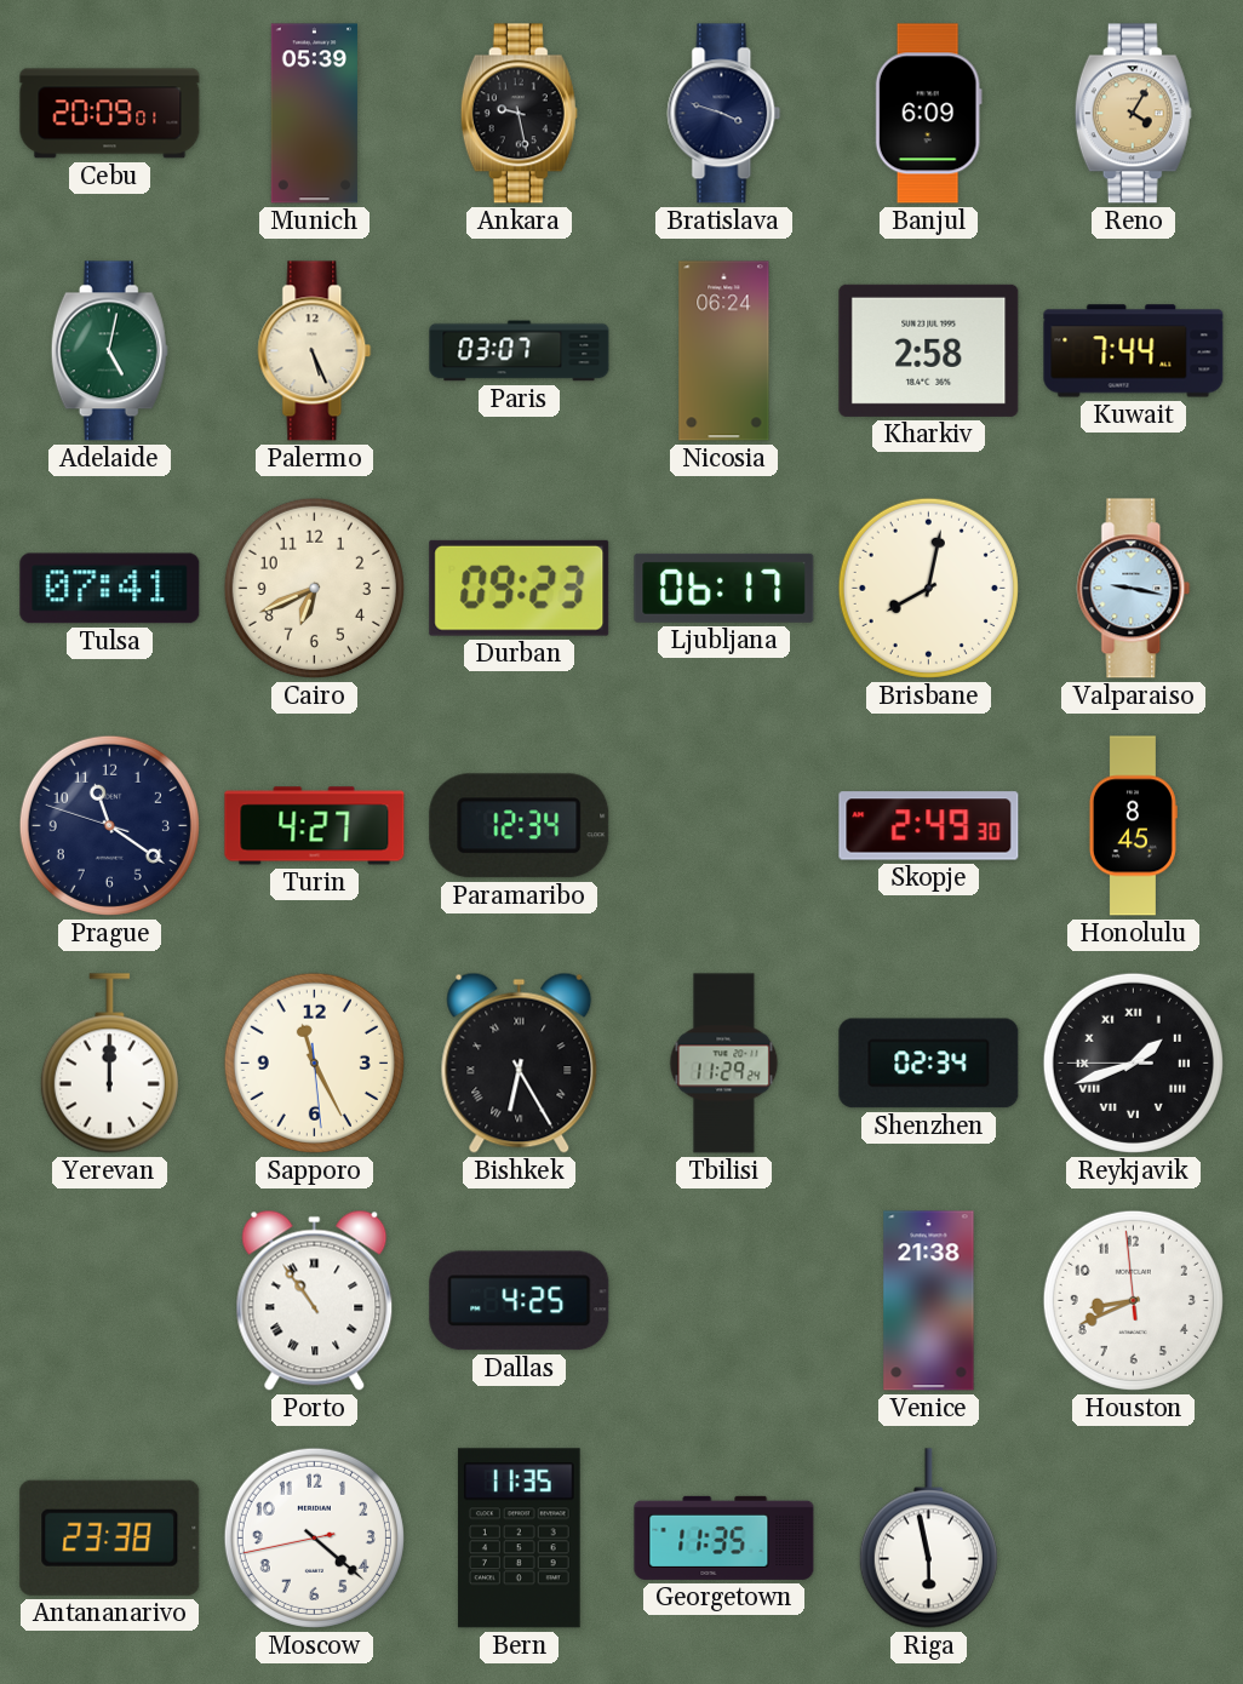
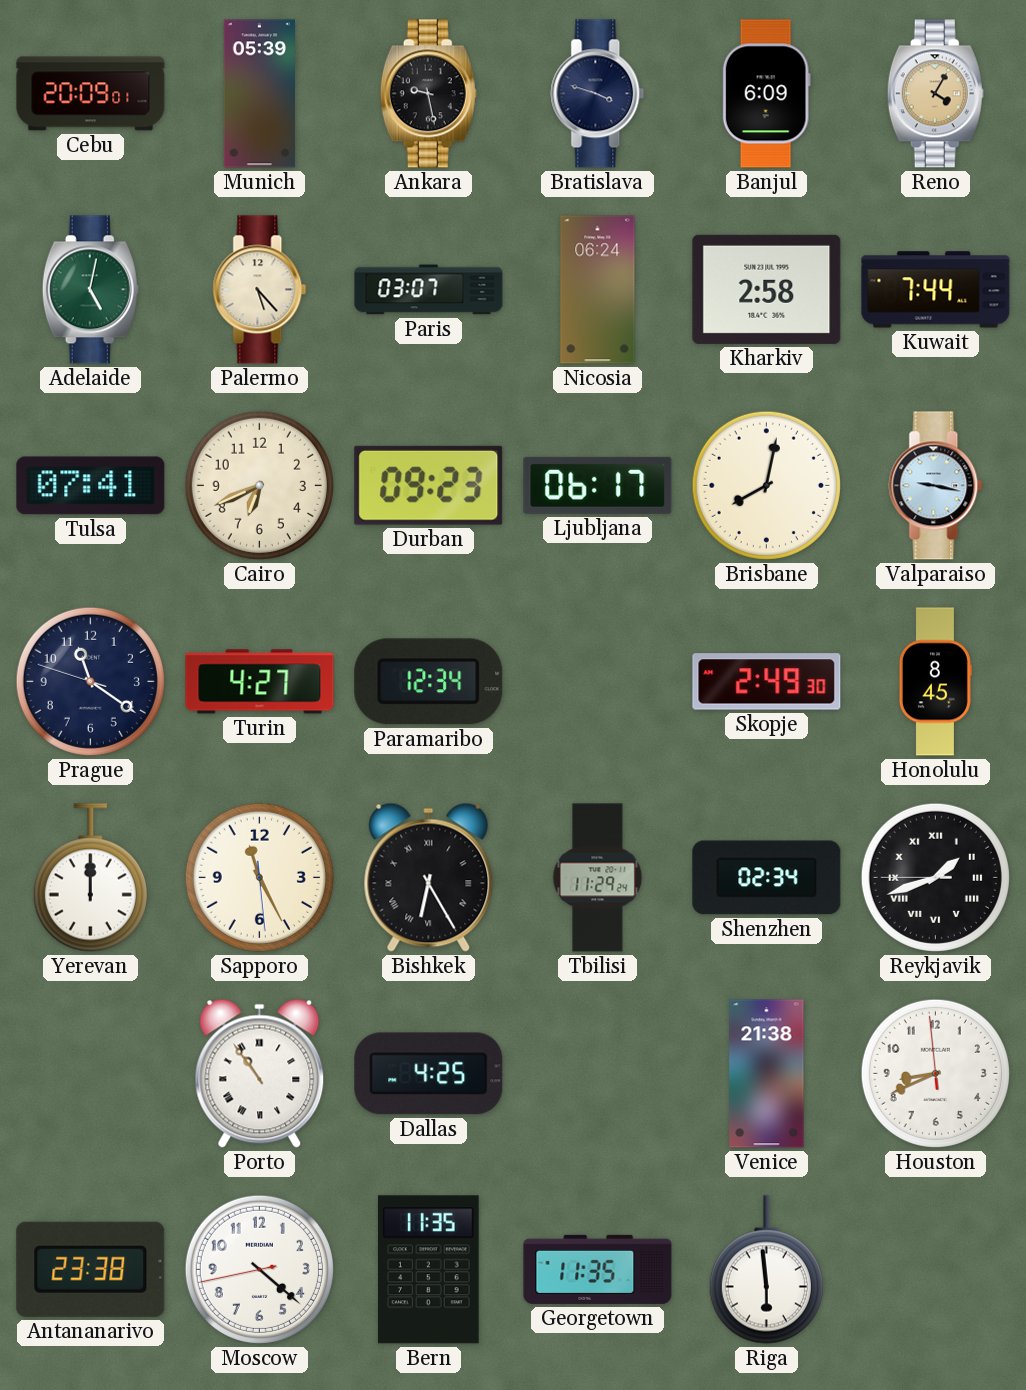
Palermo: 5:26 -> 5:23
Riga: 5:58 -> 5:59
